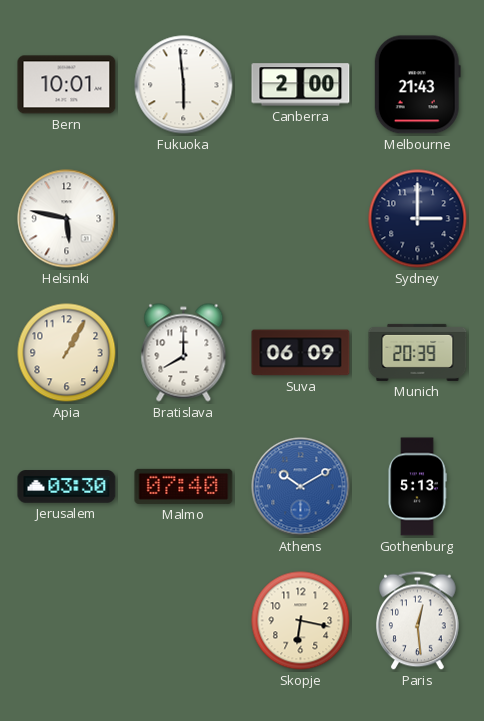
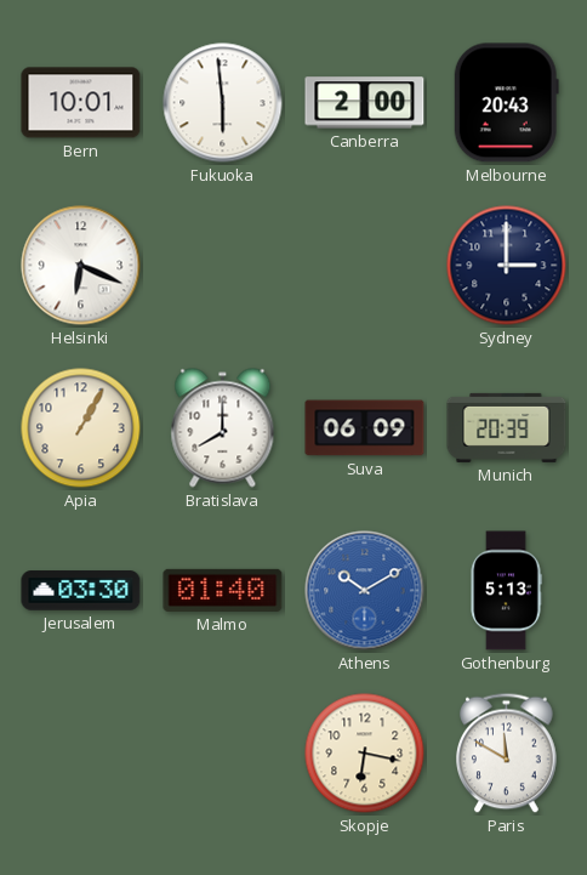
Melbourne: 21:43 -> 20:43
Helsinki: 5:47 -> 6:19
Malmo: 07:40 -> 01:40
Paris: 12:29 -> 11:50
